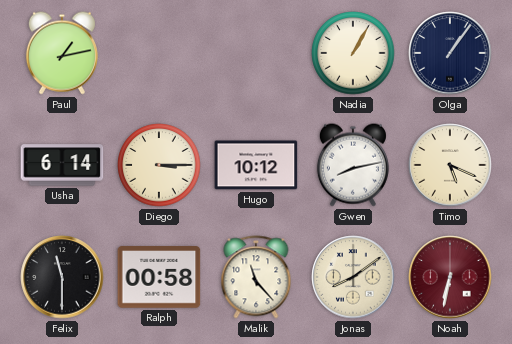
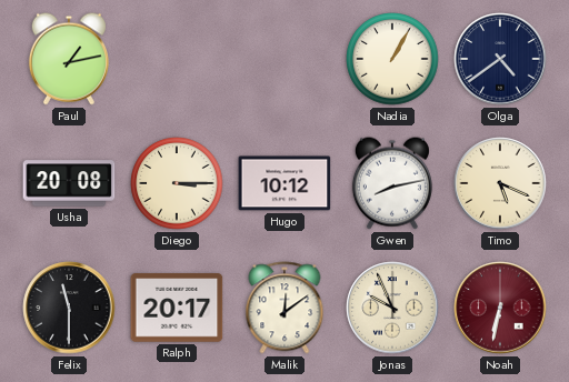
Olga: 1:06 -> 4:39
Usha: 6:14 -> 20:08
Ralph: 00:58 -> 20:17
Malik: 11:23 -> 12:09
Jonas: 8:09 -> 9:56
